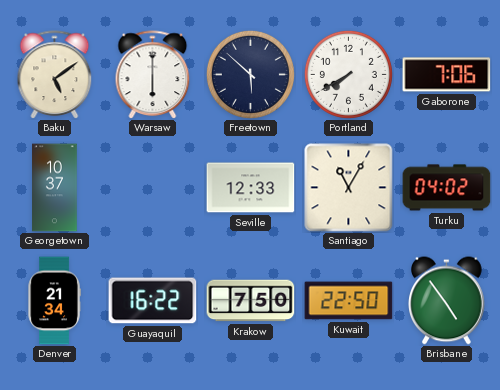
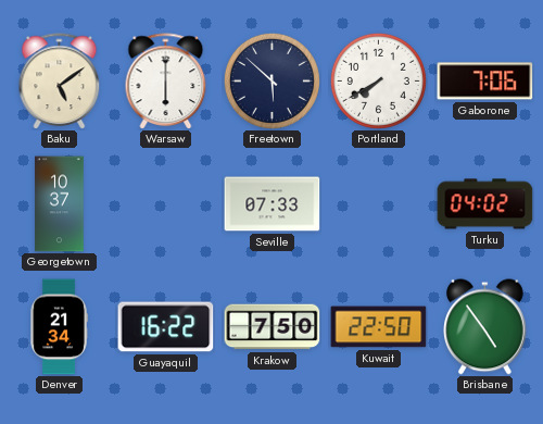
Seville: 12:33 -> 07:33
Santiago: 11:05 -> none
